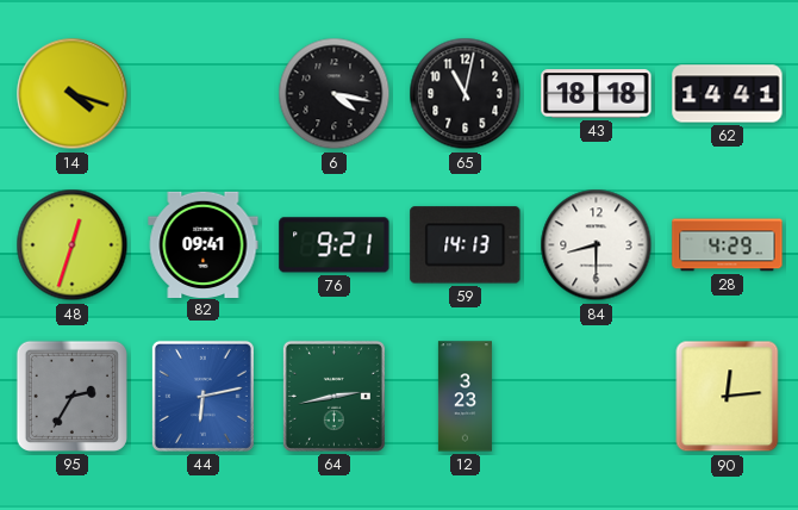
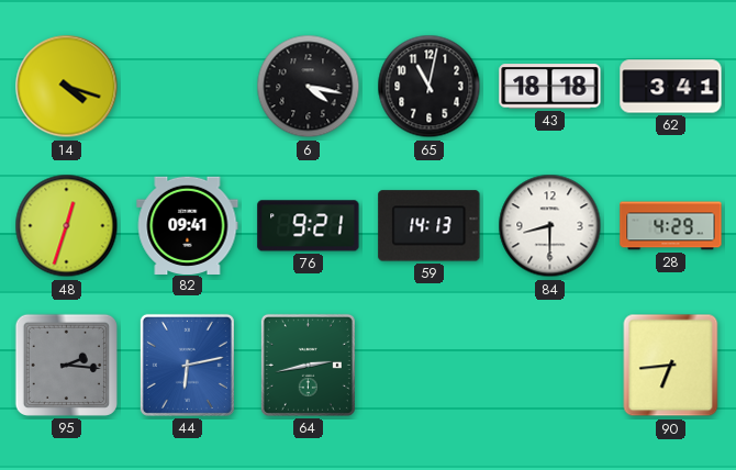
62: 14:41 -> 3:41
95: 2:35 -> 2:16
12: 3:23 -> none
90: 12:14 -> 6:44
